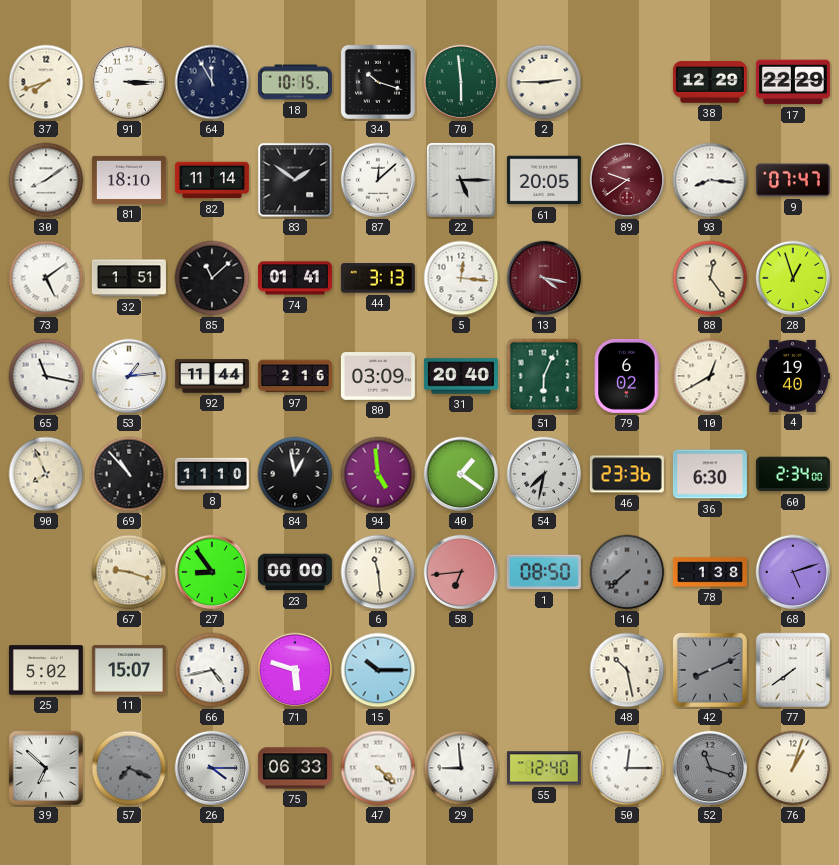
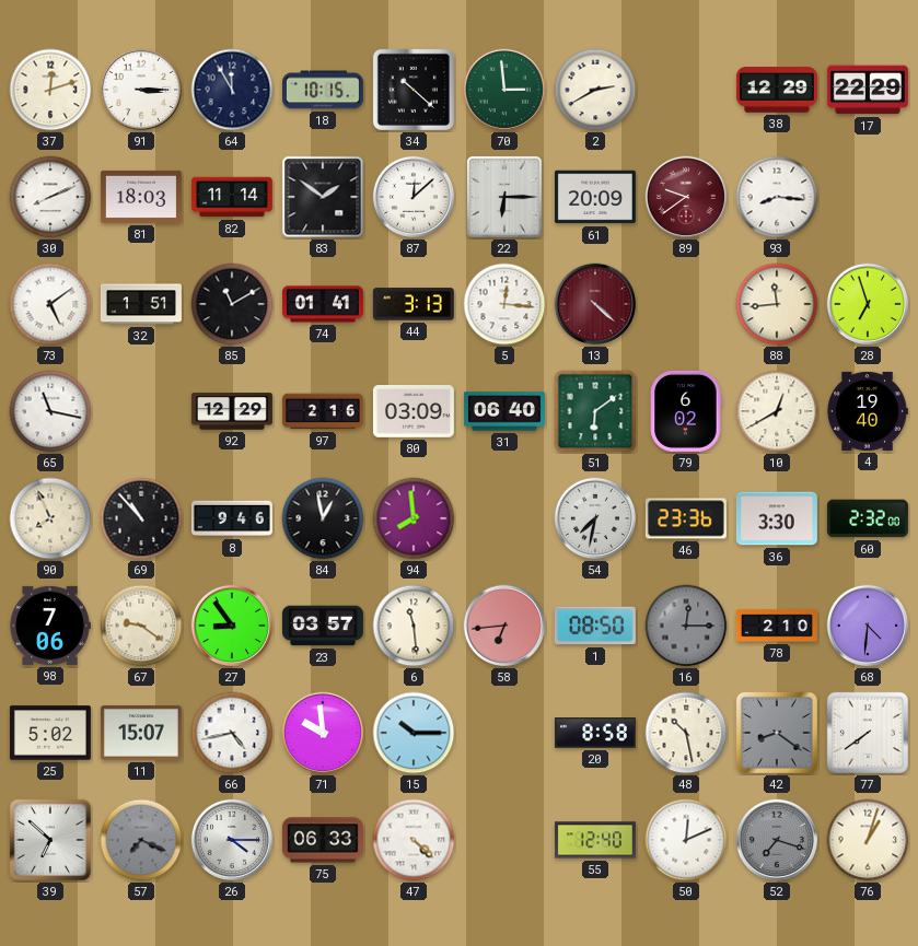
37: 7:42 -> 12:12
34: 10:18 -> 10:22
70: 5:59 -> 2:59
2: 2:45 -> 2:40
30: 8:09 -> 8:11
81: 18:10 -> 18:03
22: 5:15 -> 6:15
61: 20:05 -> 20:09
9: 07:47 -> none
85: 11:08 -> 11:10
13: 4:17 -> 4:22
88: 12:24 -> 11:44
28: 12:57 -> 6:57
53: 1:14 -> none
92: 11:44 -> 12:29
31: 20:40 -> 06:40
51: 6:04 -> 6:09
8: 11:10 -> 9:46
94: 4:59 -> 7:59
40: 1:21 -> none
36: 6:30 -> 3:30
60: 2:34 -> 2:32
98: none -> 7:06
67: 9:18 -> 9:21
23: 00:00 -> 03:57
16: 7:38 -> 12:15
78: 1:38 -> 2:10
68: 5:12 -> 4:31
71: 5:48 -> 9:59
20: none -> 8:58
42: 8:11 -> 8:21
29: 8:59 -> none
50: 12:15 -> 12:11
52: 11:18 -> 7:18
